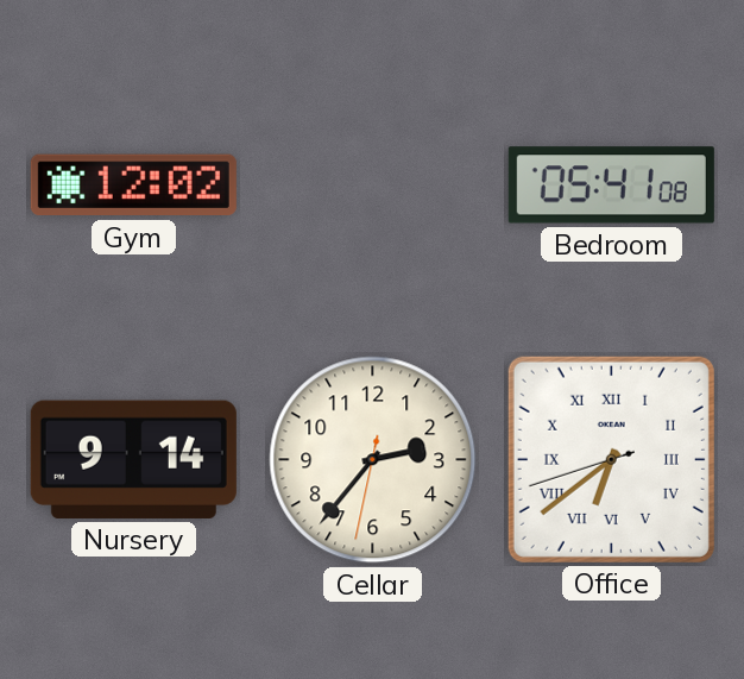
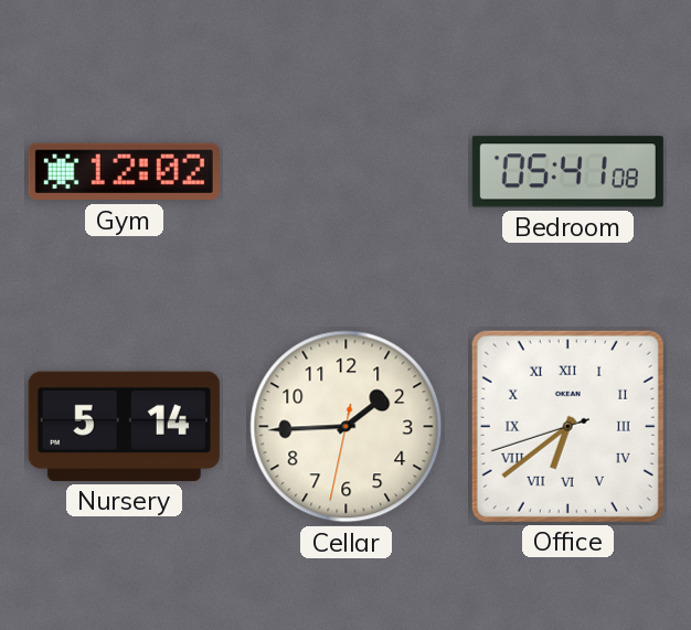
Nursery: 9:14 -> 5:14
Cellar: 2:36 -> 1:44
